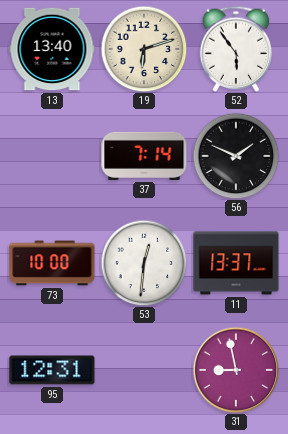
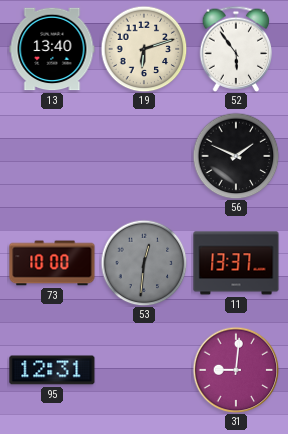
37: 7:14 -> none
53 dial: white -> grey
31: 8:58 -> 9:01
